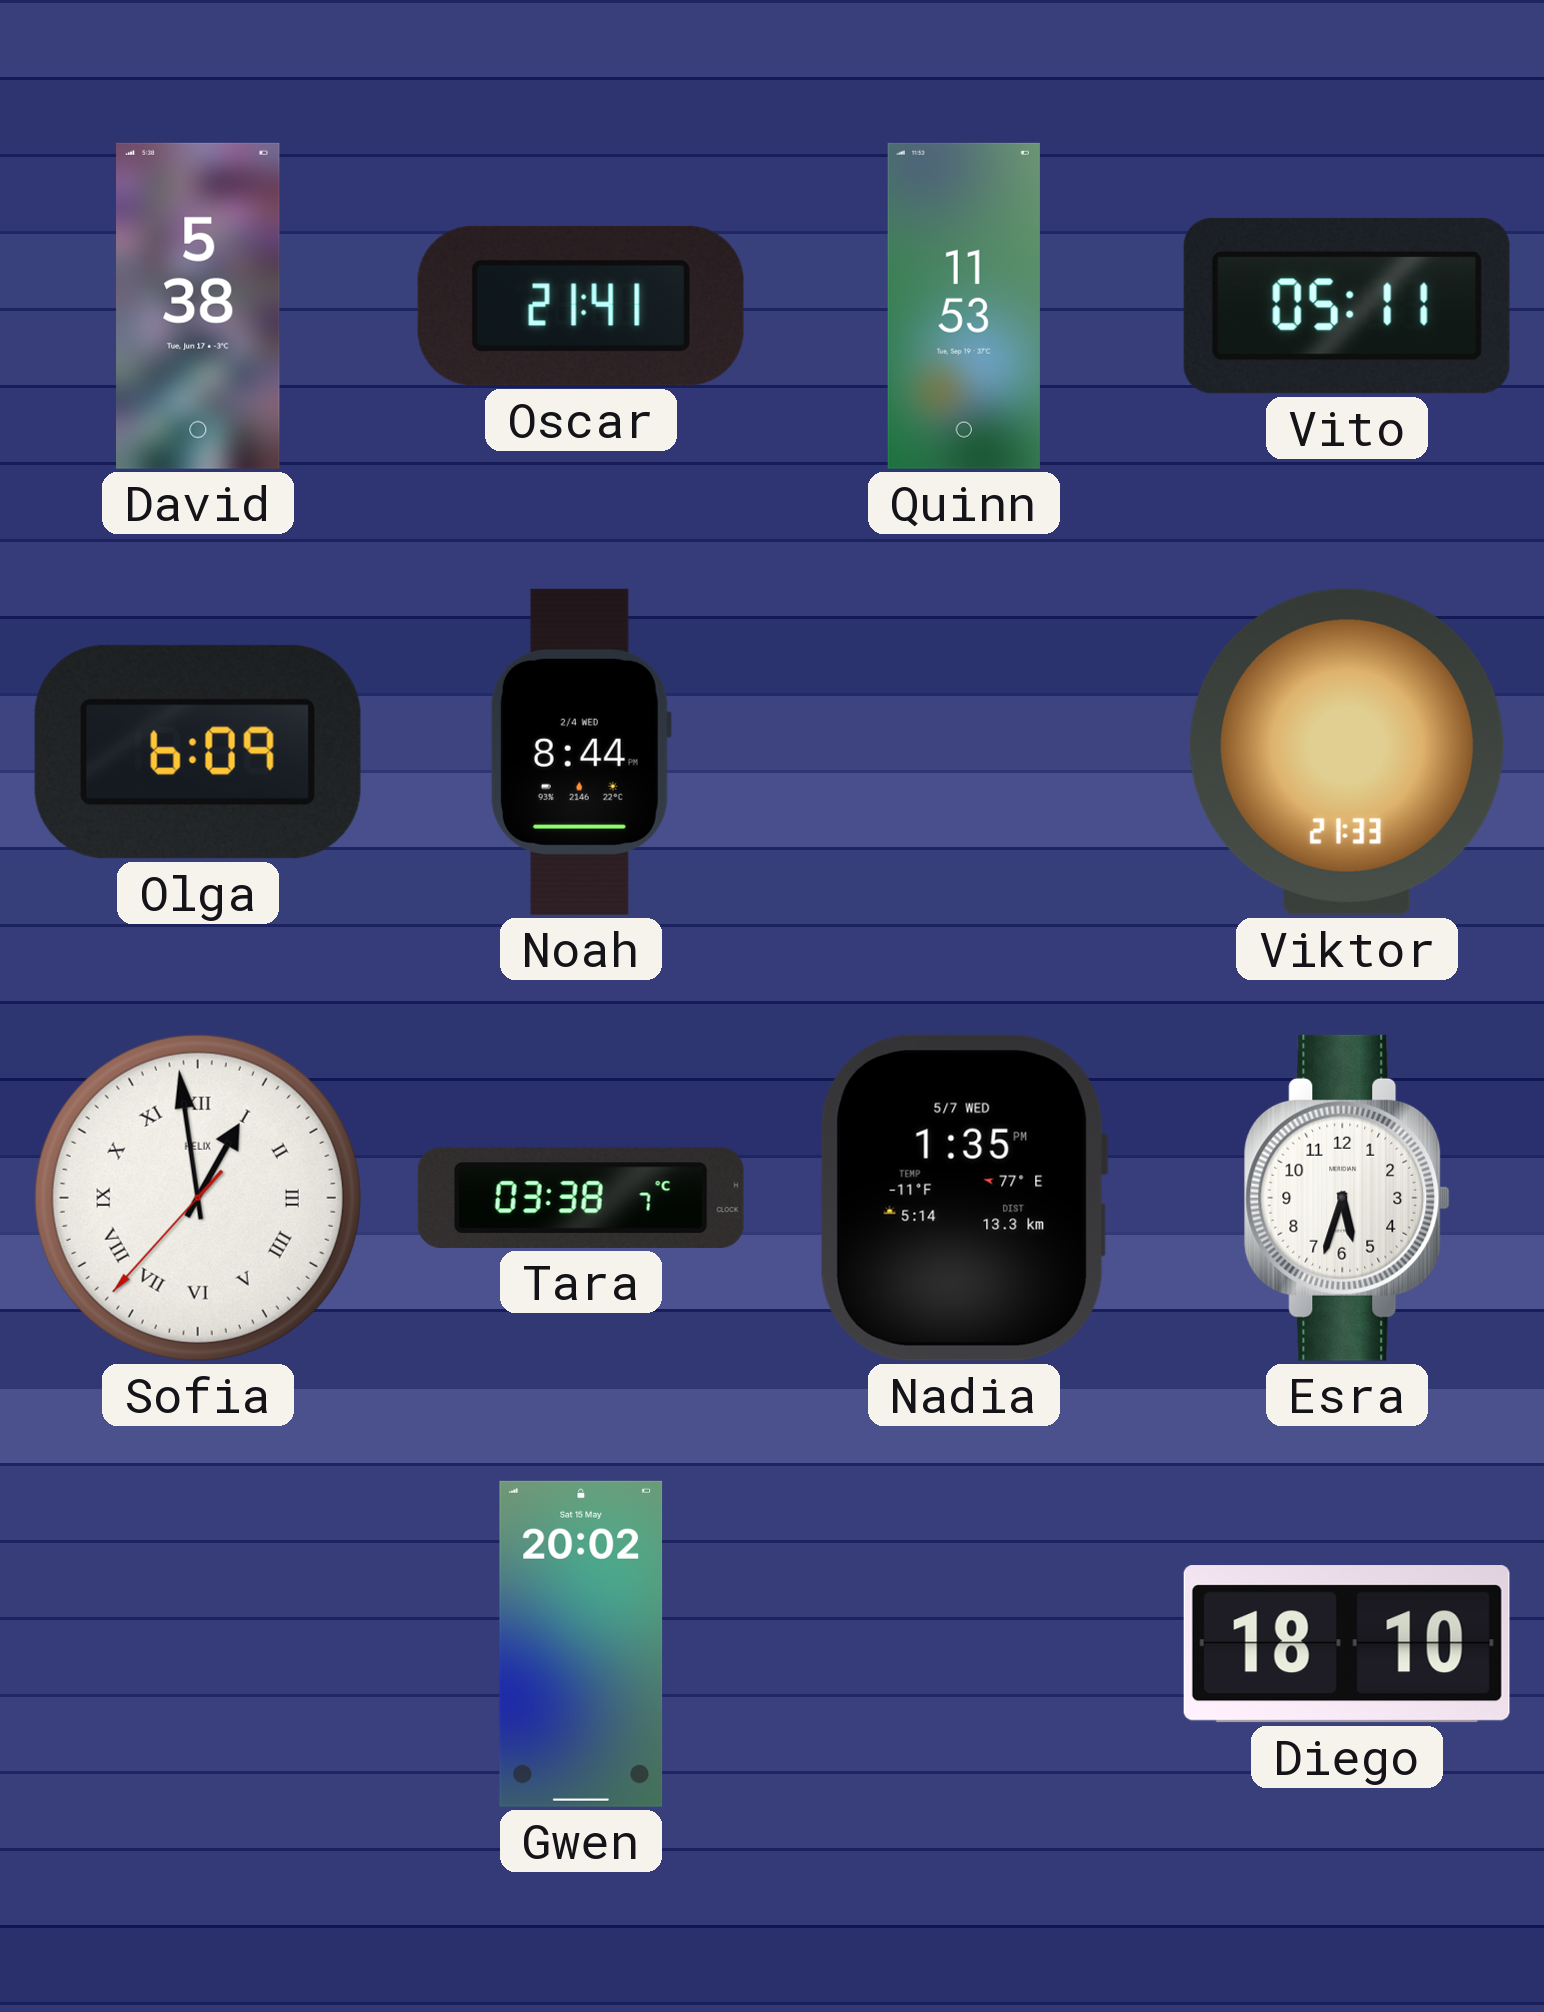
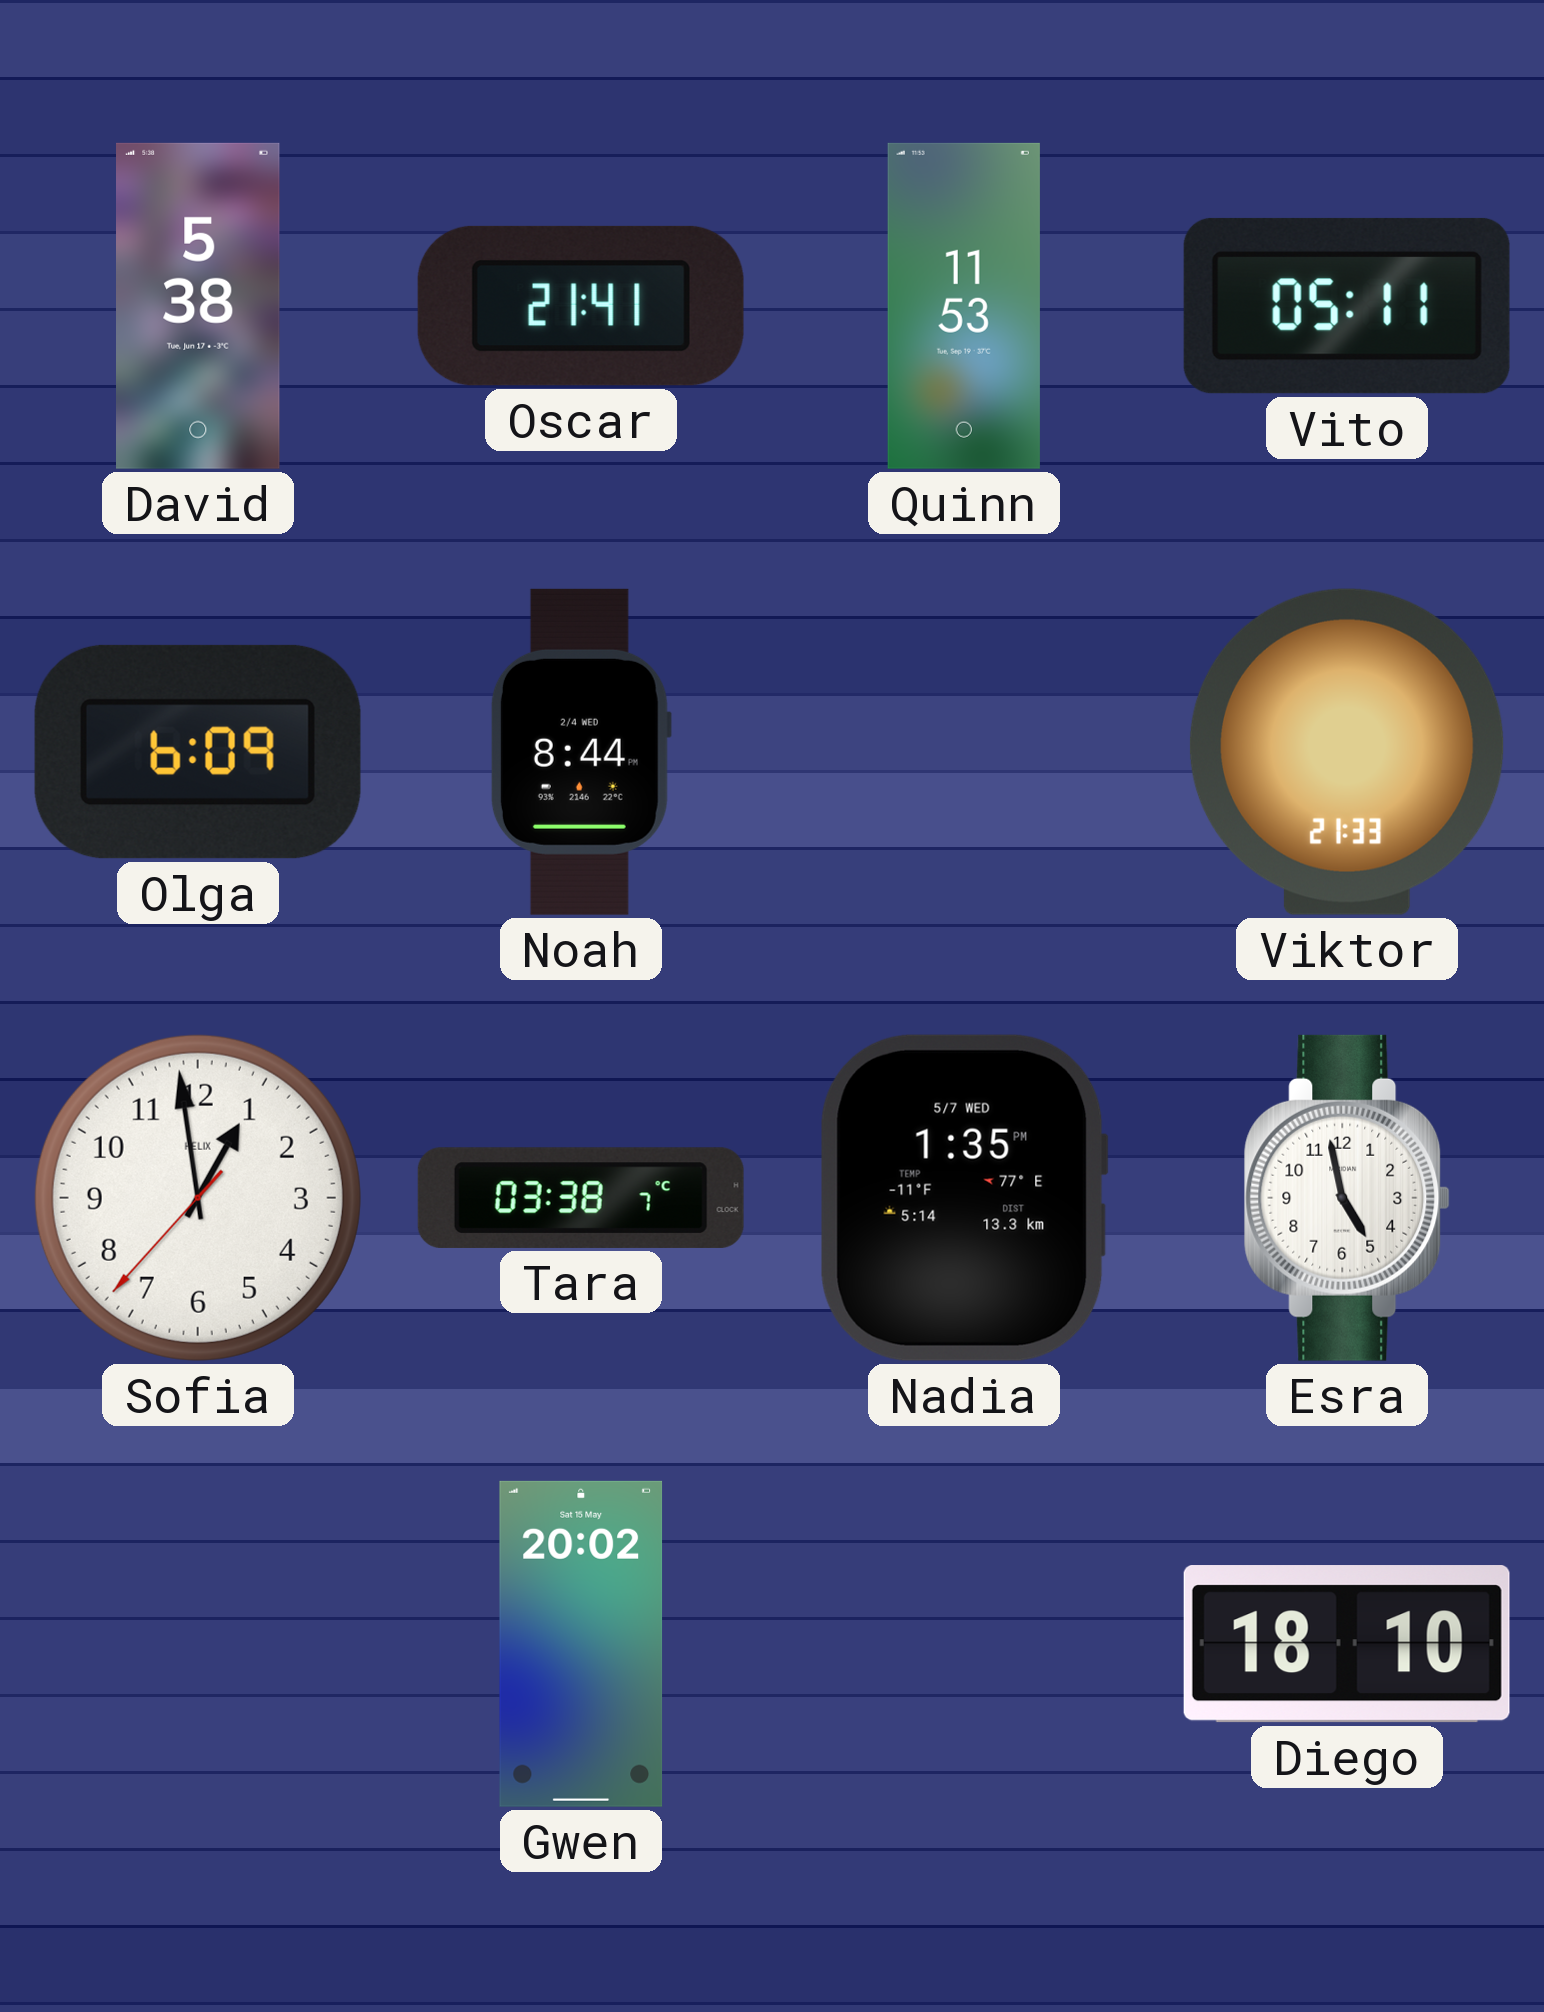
Sofia numerals: Roman -> Arabic
Esra: 5:33 -> 4:58
